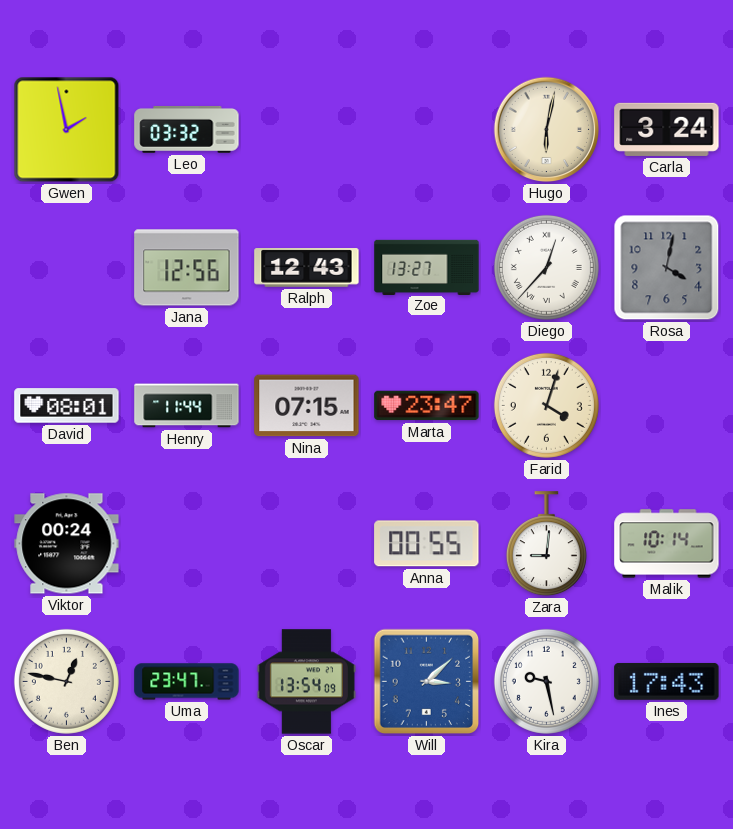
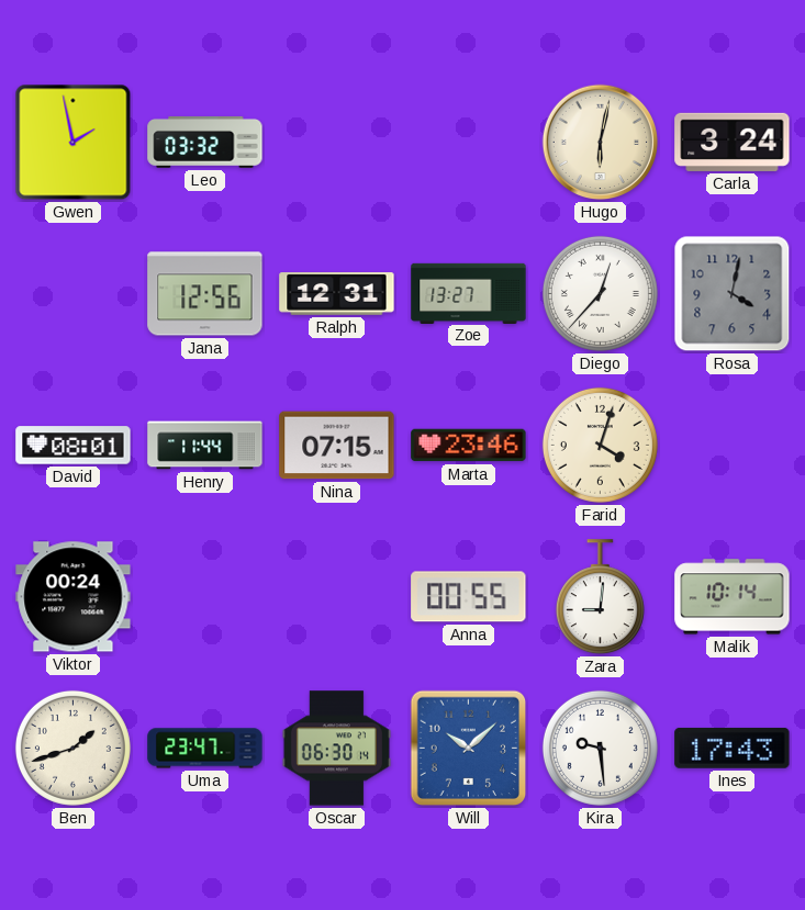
Ralph: 12:43 -> 12:31
Marta: 23:47 -> 23:46
Ben: 12:47 -> 1:42
Oscar: 13:54 -> 06:30
Will: 3:08 -> 10:08
Kira: 9:28 -> 9:29
